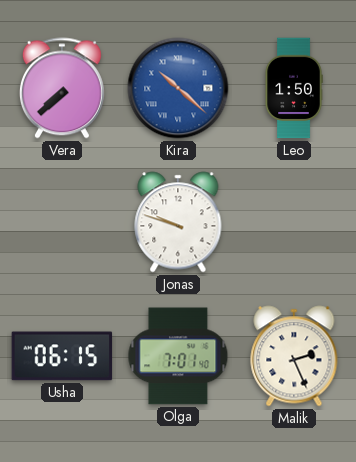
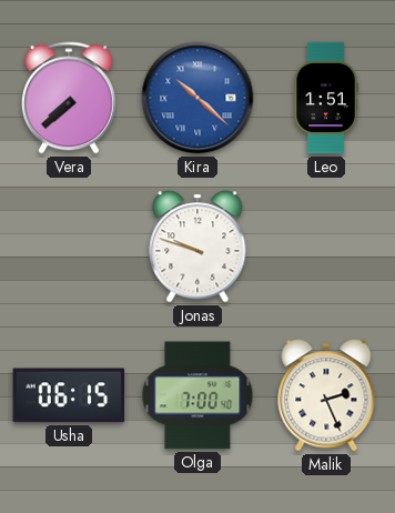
Leo: 1:50 -> 1:51
Olga: 7:01 -> 7:00
